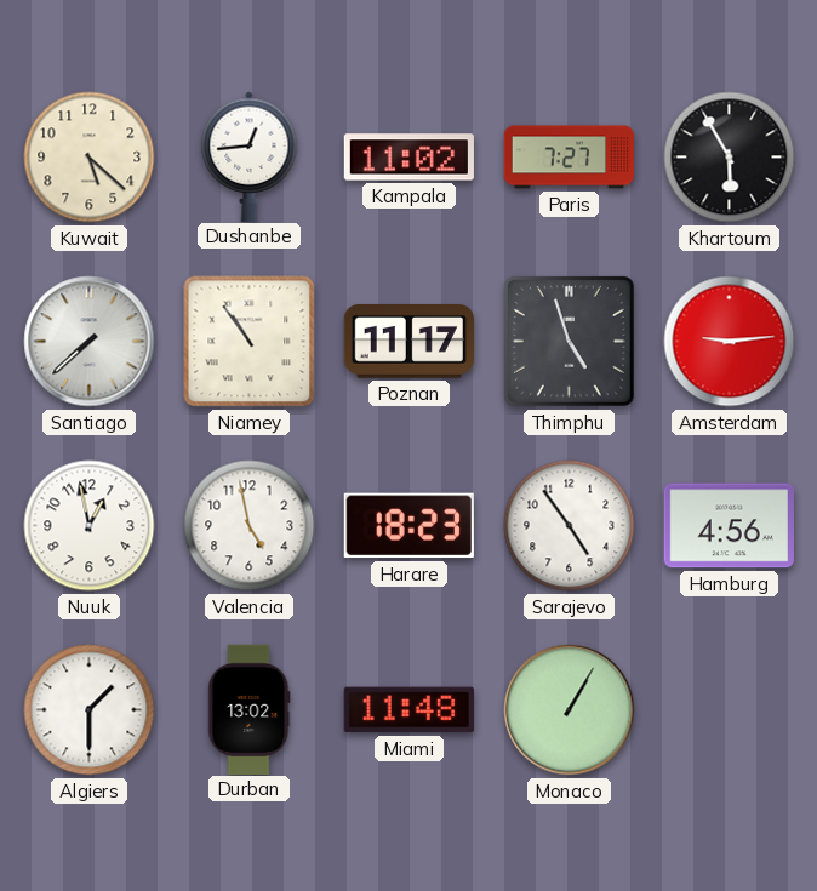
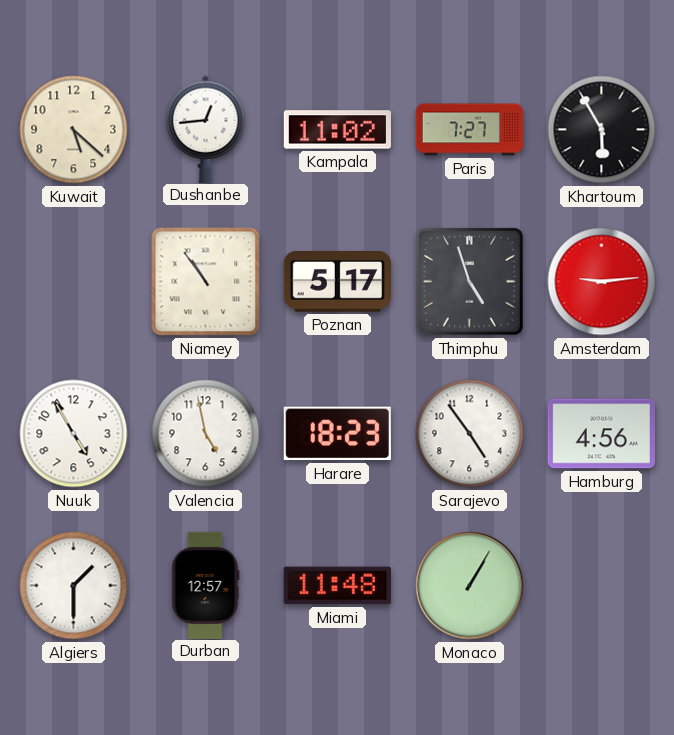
Santiago: 7:38 -> none
Poznan: 11:17 -> 5:17
Nuuk: 12:58 -> 4:55
Durban: 13:02 -> 12:57
